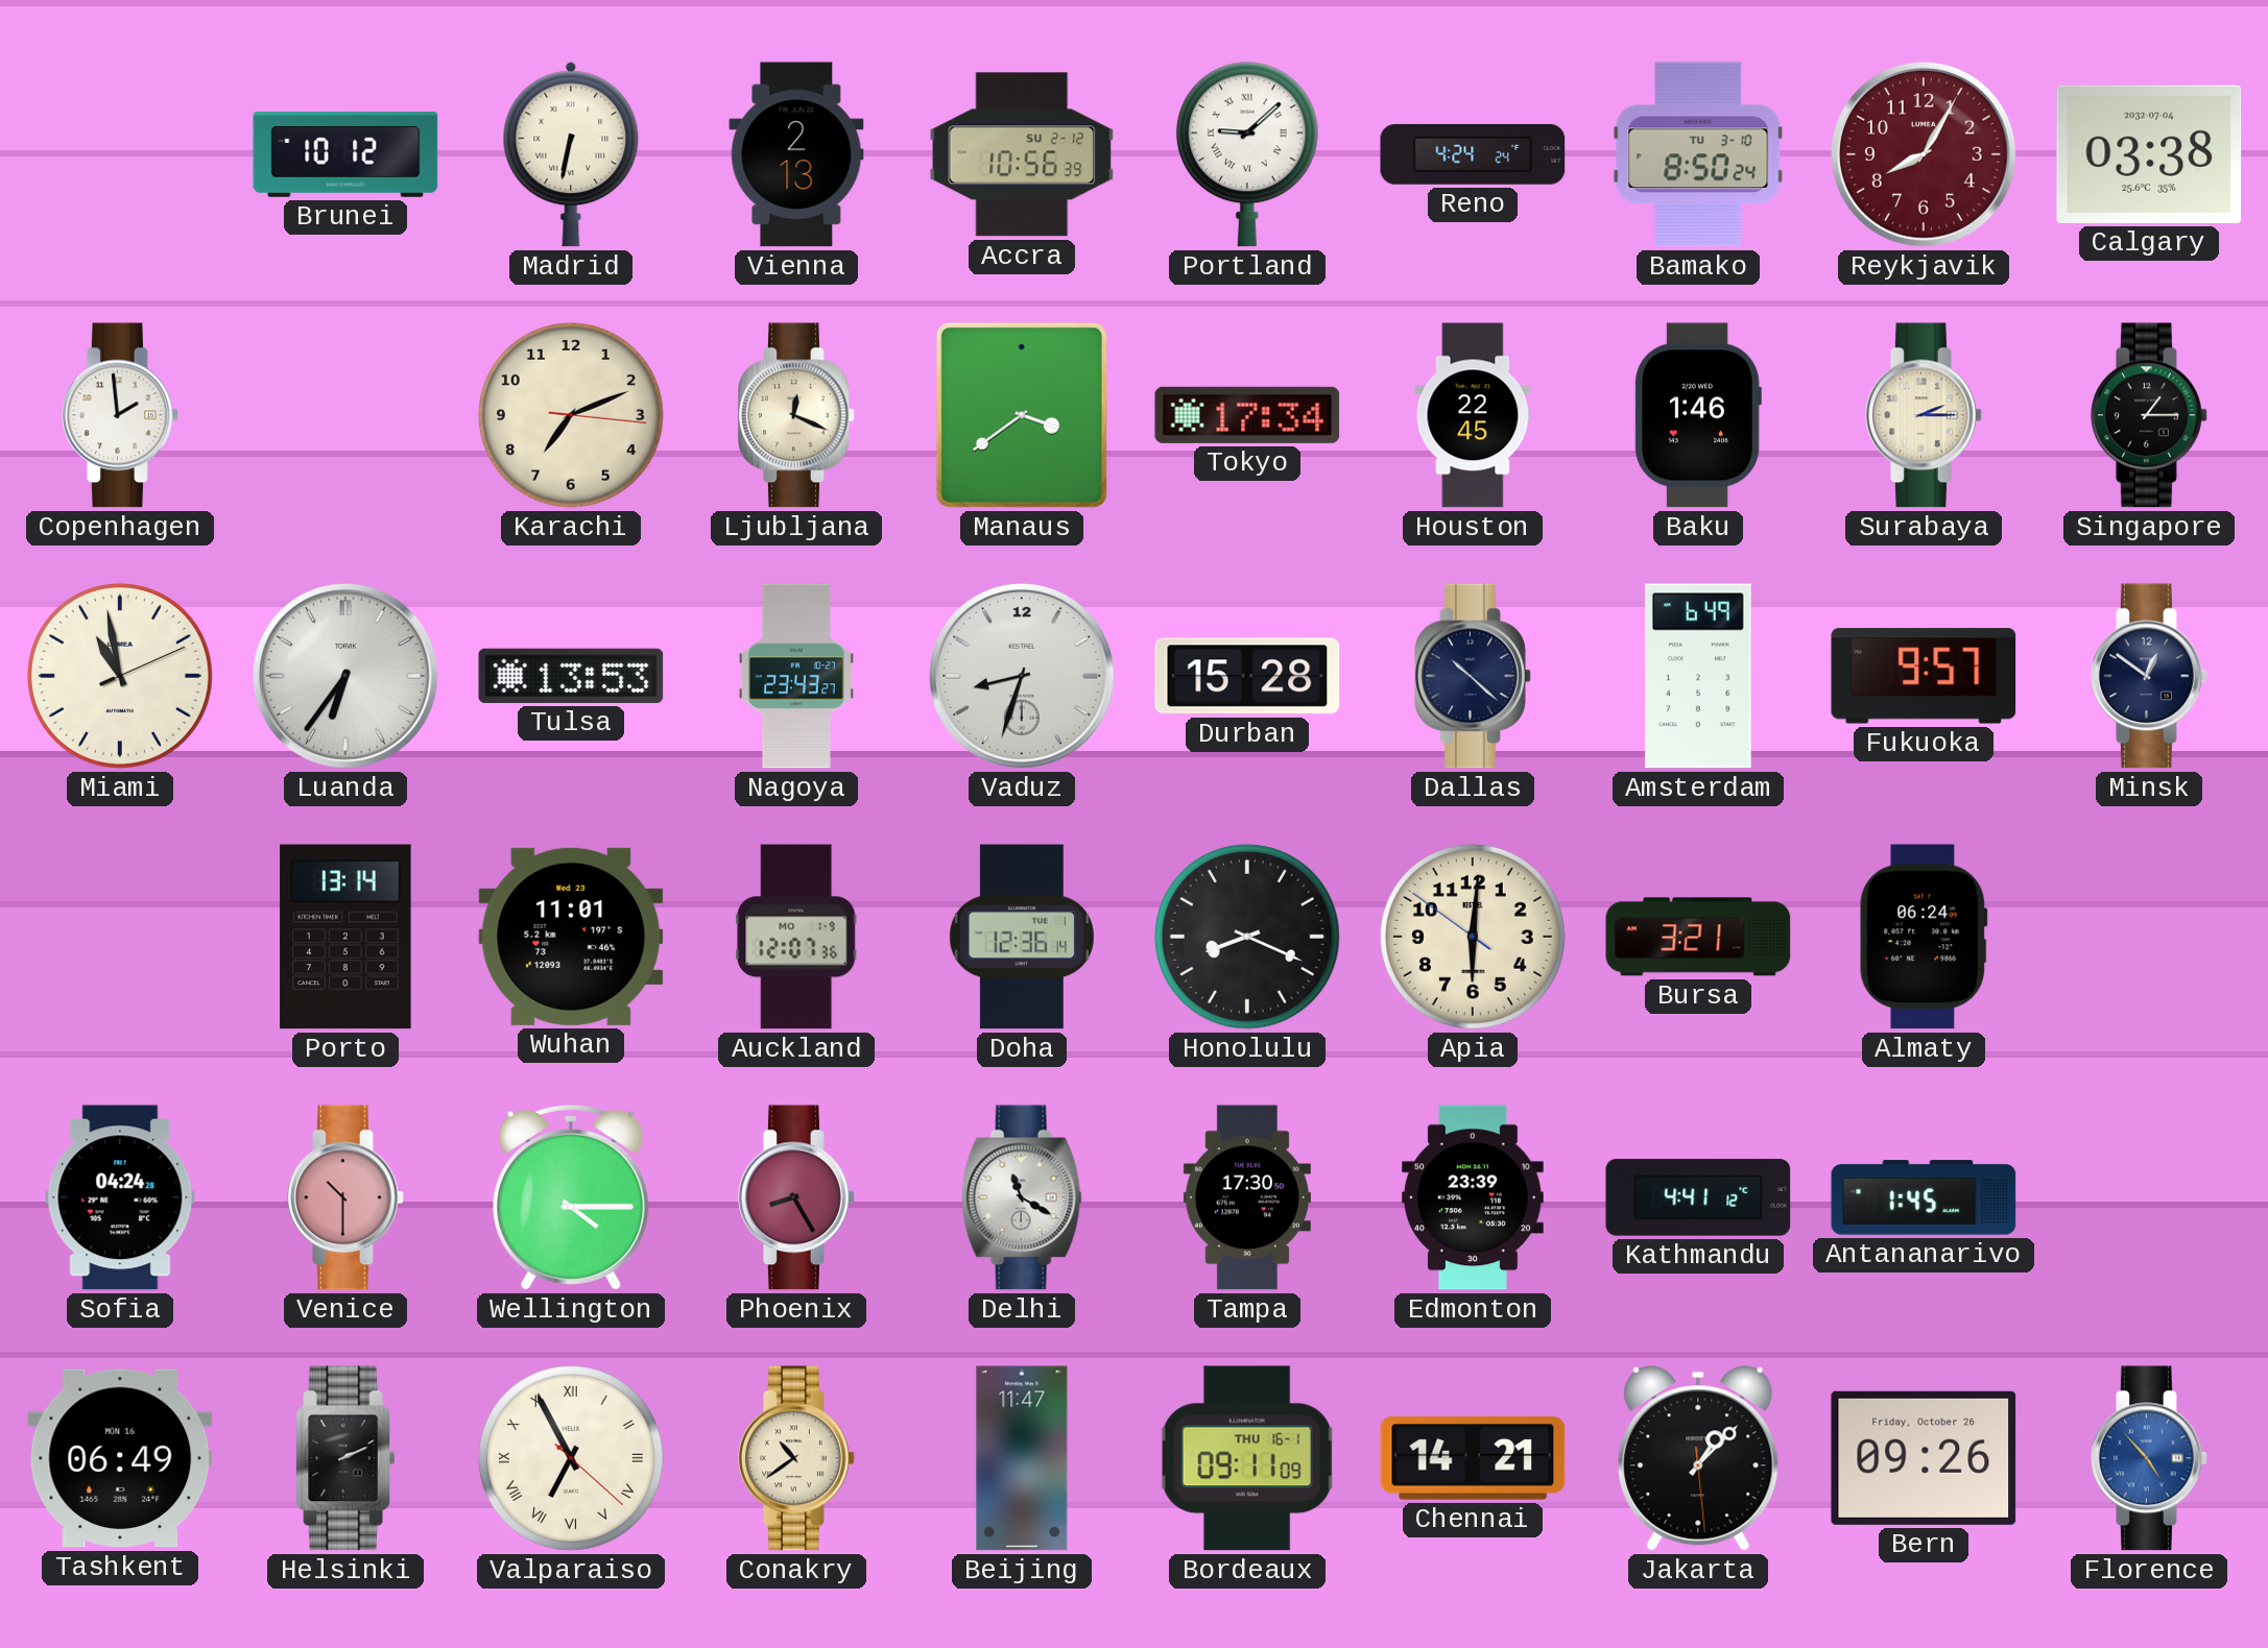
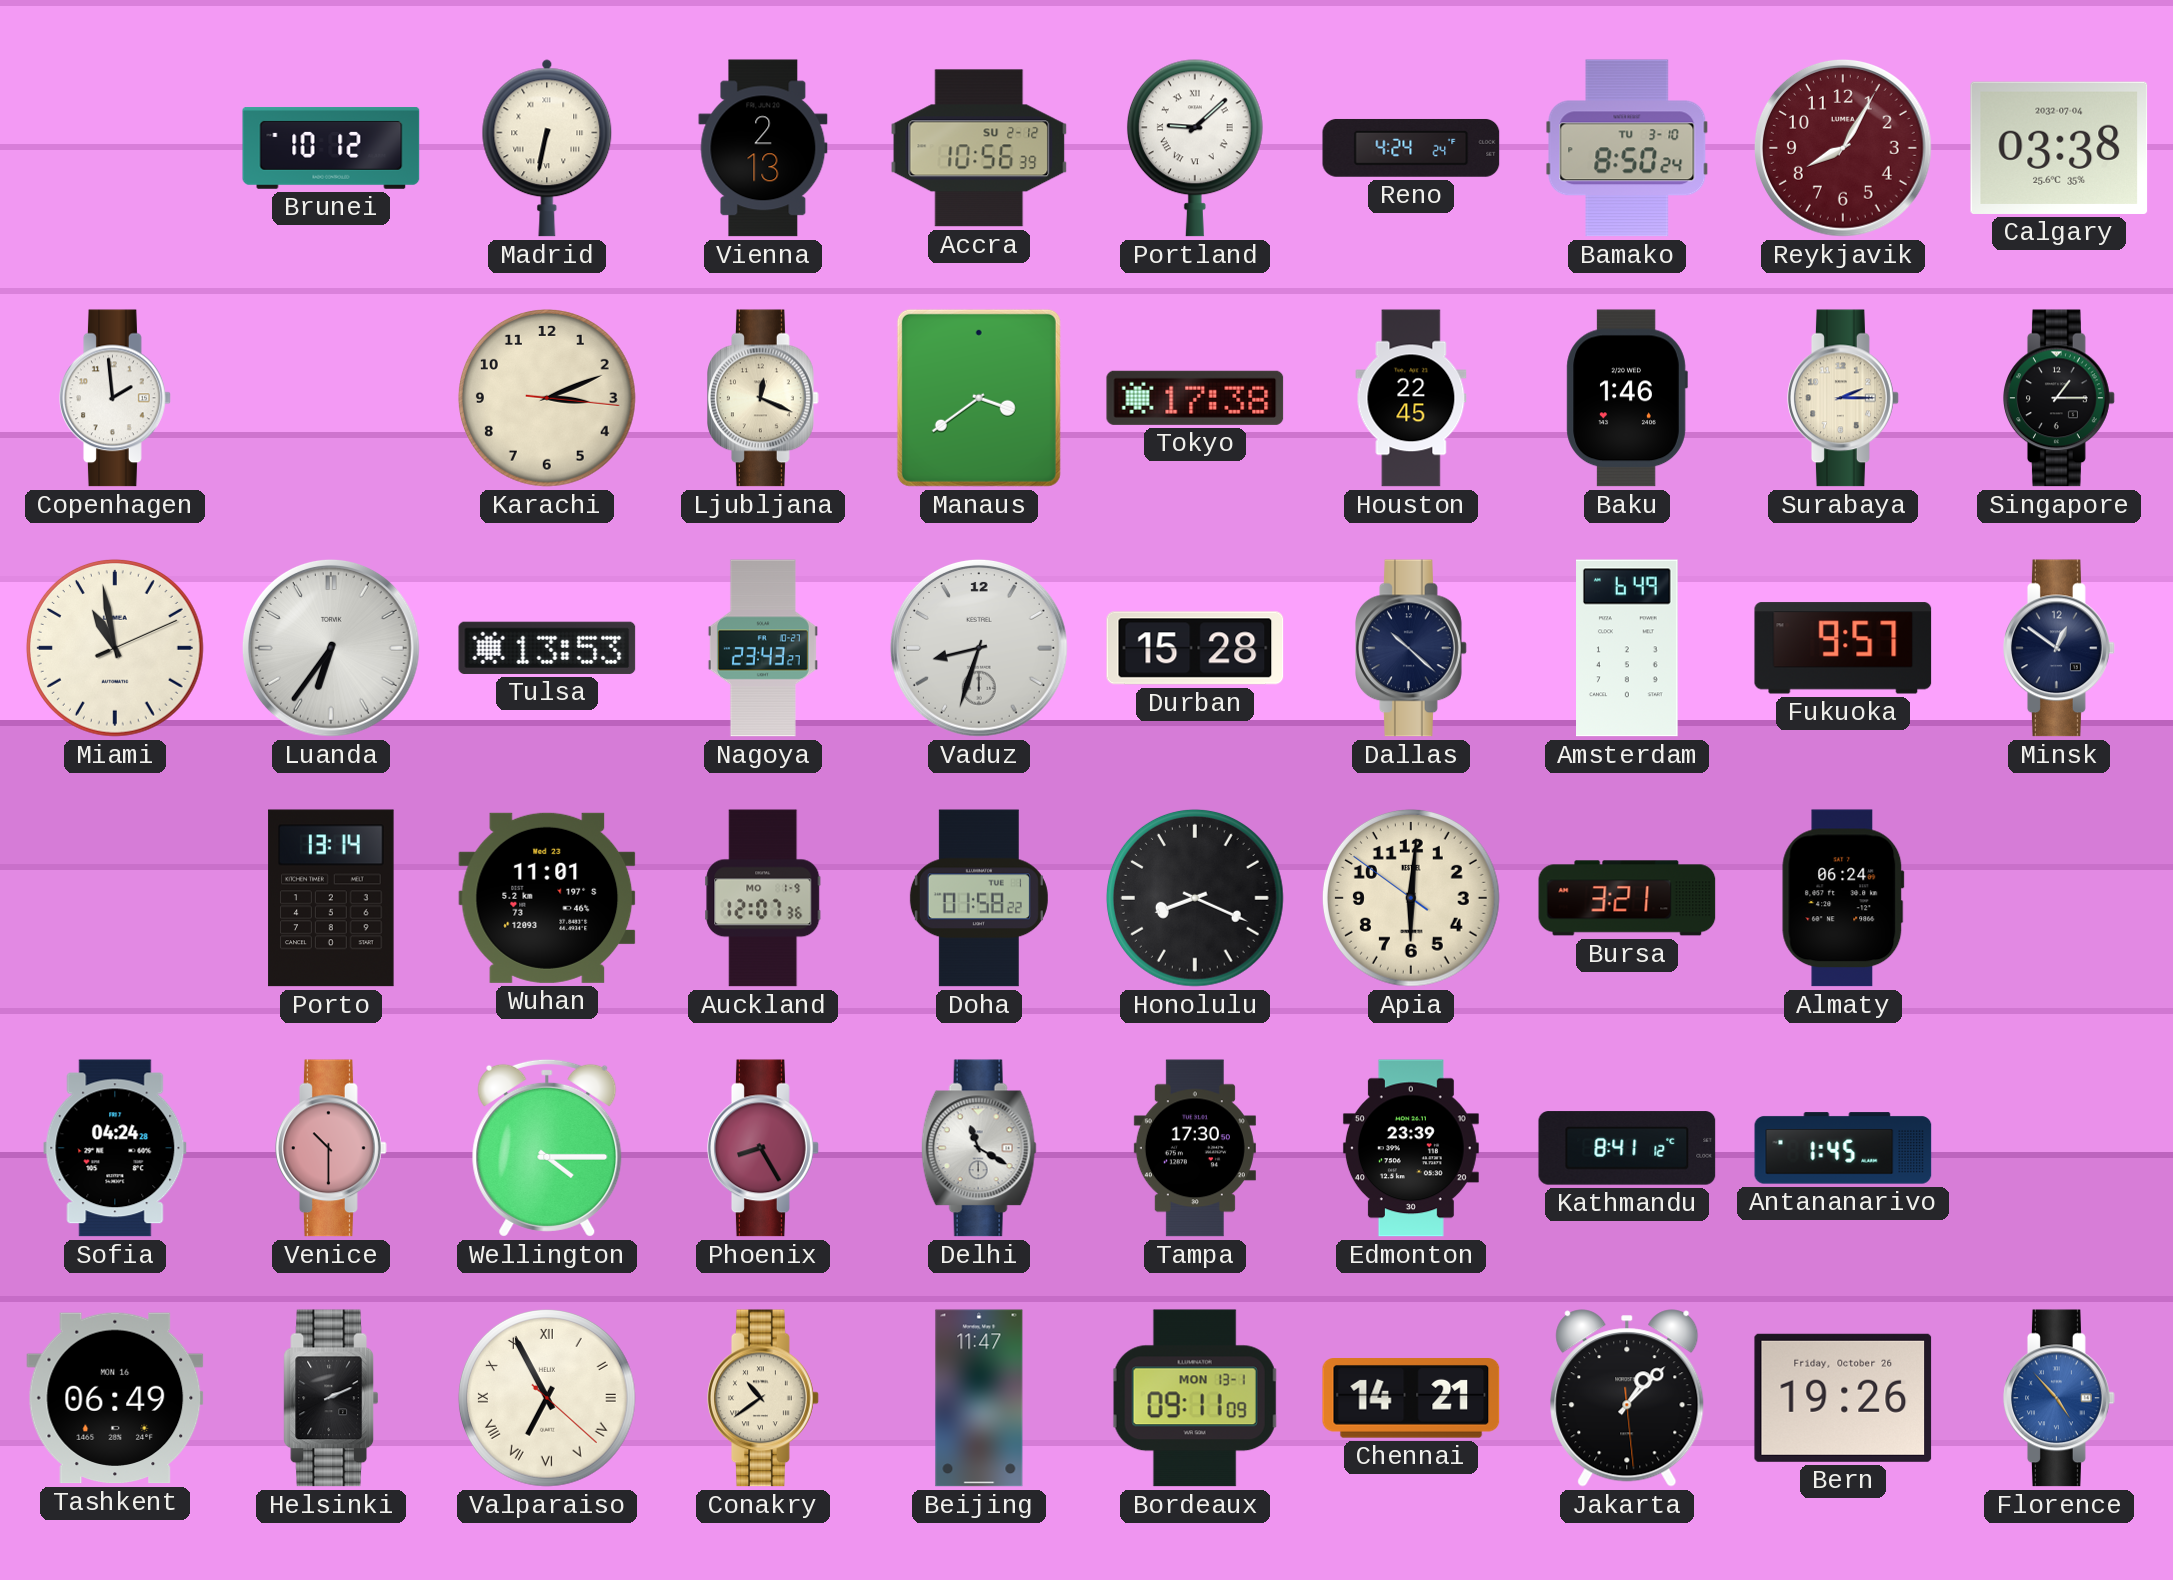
Karachi: 7:11 -> 3:11
Tokyo: 17:34 -> 17:38
Doha: 12:36 -> 01:58
Kathmandu: 4:41 -> 8:41
Bordeaux date: THU 16-1 -> MON 13-1
Bern: 09:26 -> 19:26
